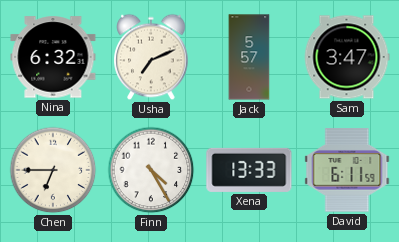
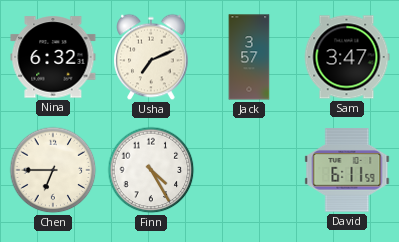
Jack: 5:57 -> 3:57
Xena: 13:33 -> none
